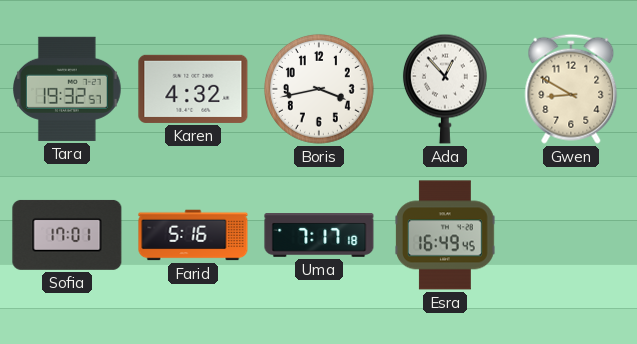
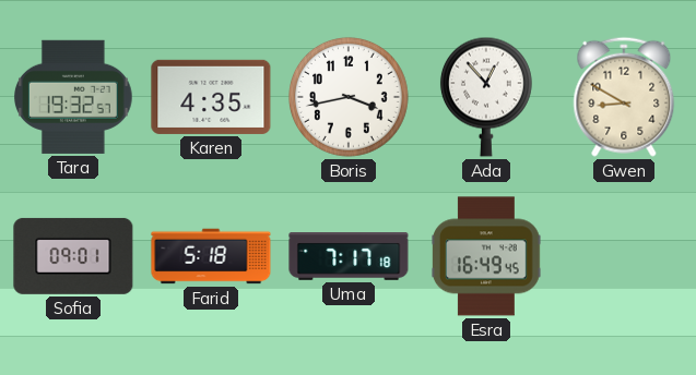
Karen: 4:32 -> 4:35
Sofia: 17:01 -> 09:01
Farid: 5:16 -> 5:18
